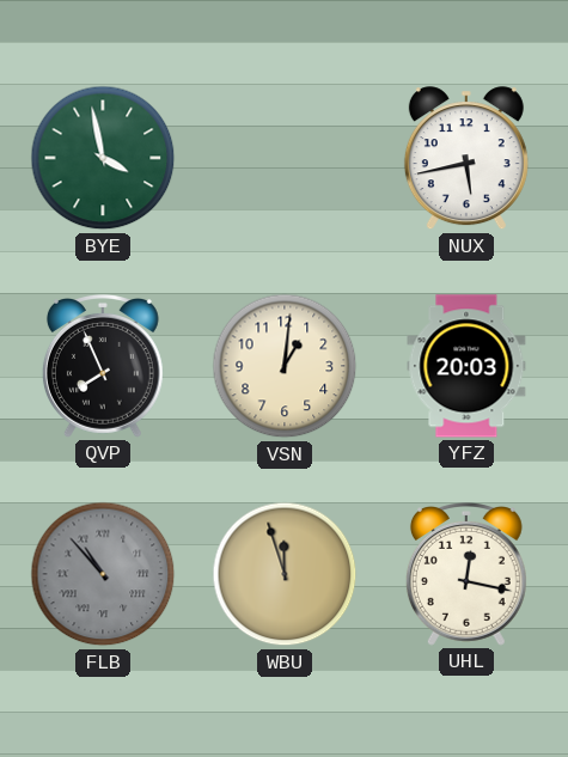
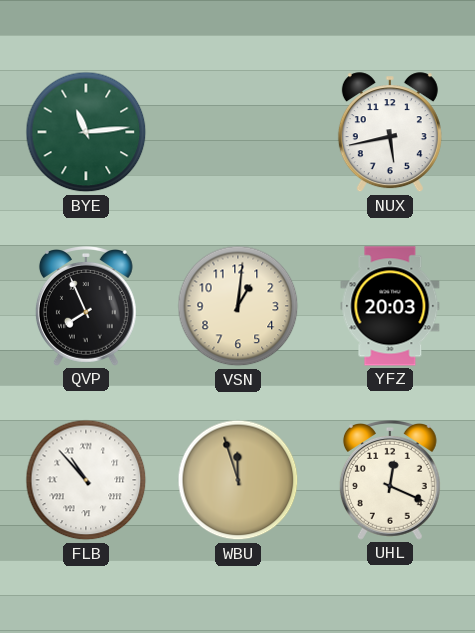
BYE: 3:58 -> 11:14
FLB dial: grey -> white
UHL: 12:17 -> 12:19
